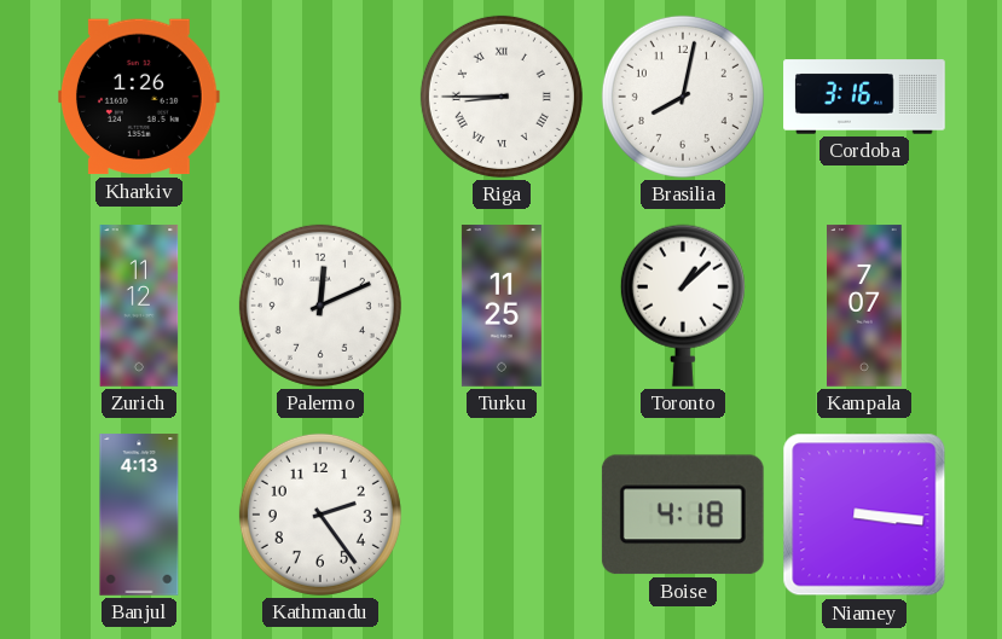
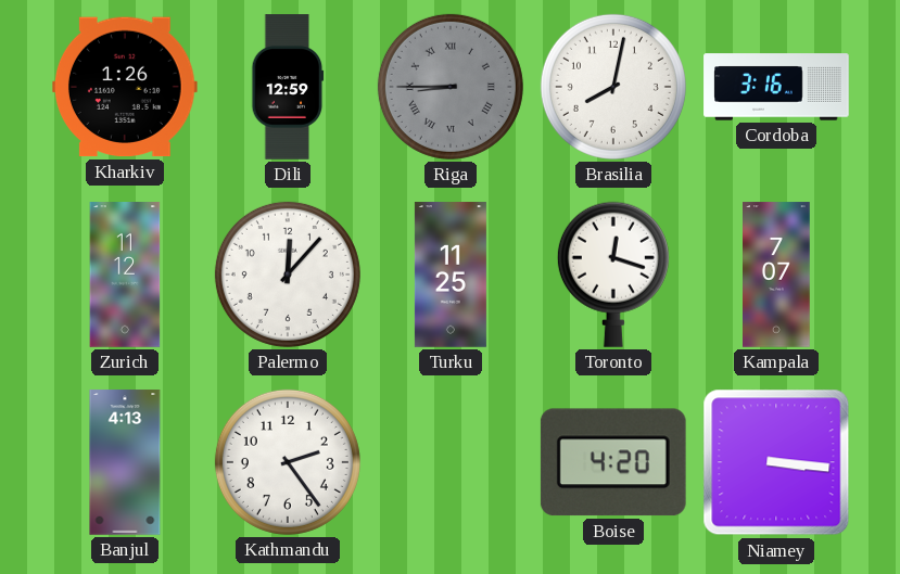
Dili: none -> 12:59
Riga dial: white -> grey
Palermo: 12:11 -> 12:07
Toronto: 1:08 -> 12:18
Boise: 4:18 -> 4:20
